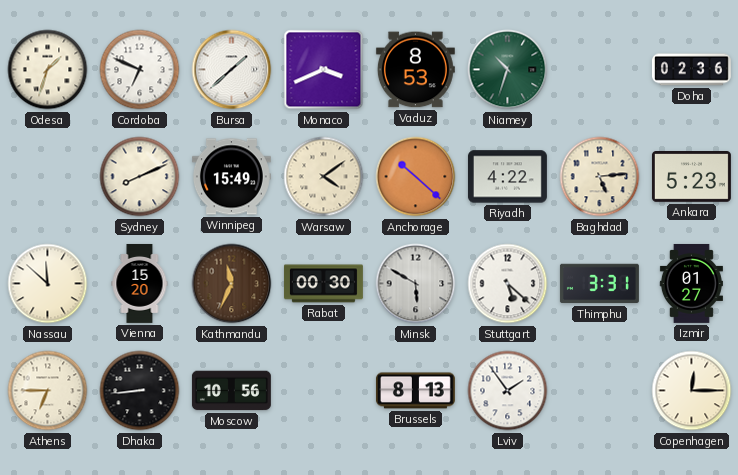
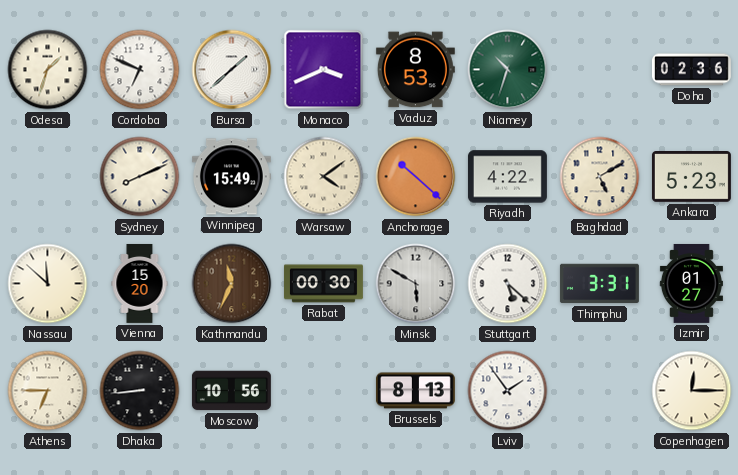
Baghdad: 5:14 -> 5:10
